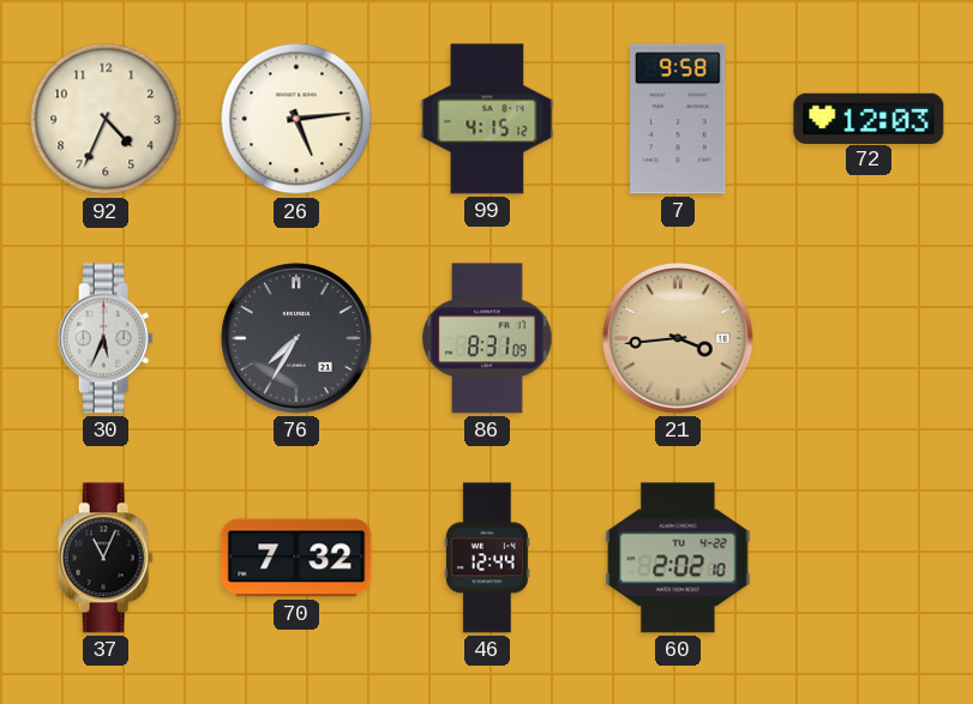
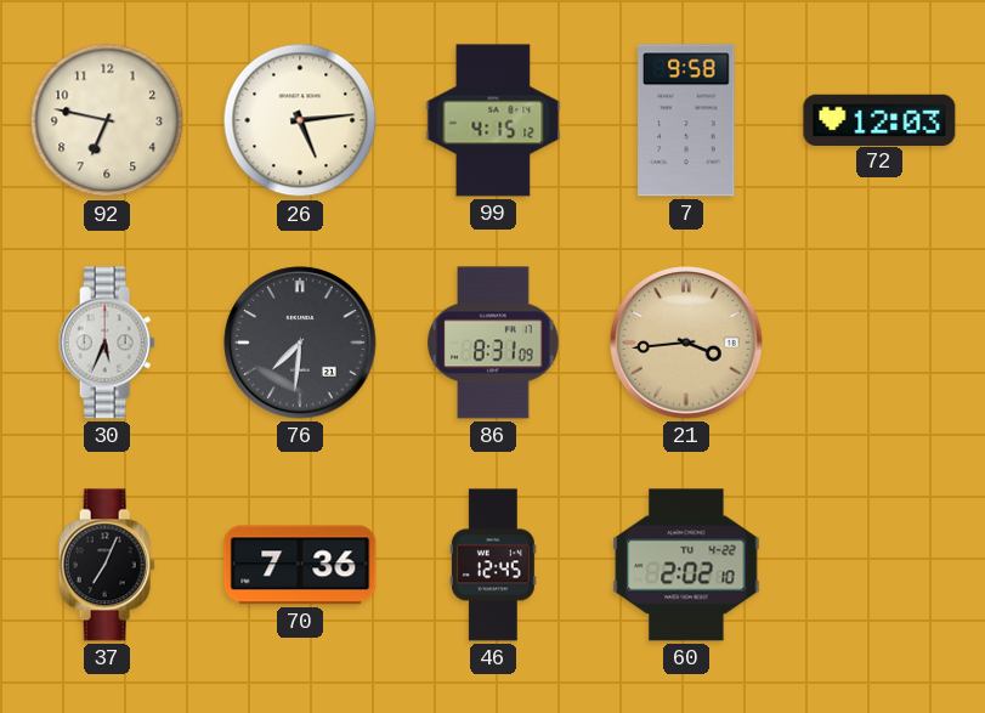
92: 4:34 -> 6:47
76: 7:35 -> 7:31
37: 11:04 -> 7:04
70: 7:32 -> 7:36
46: 12:44 -> 12:45
